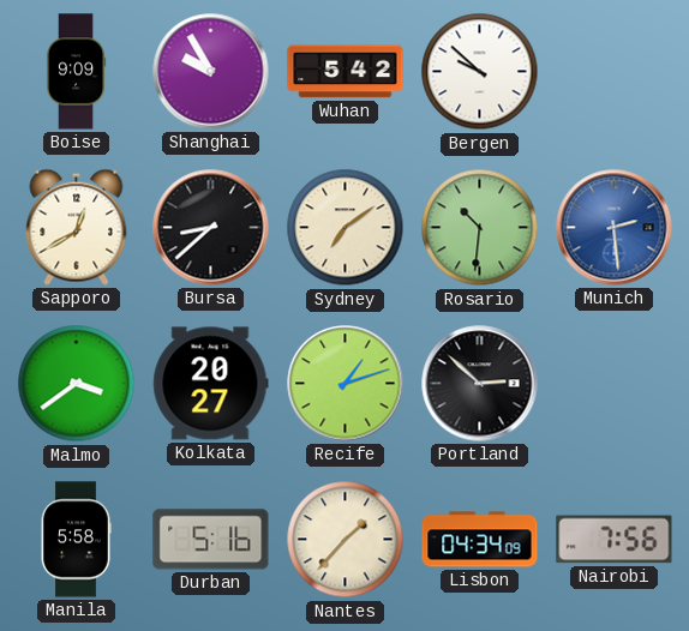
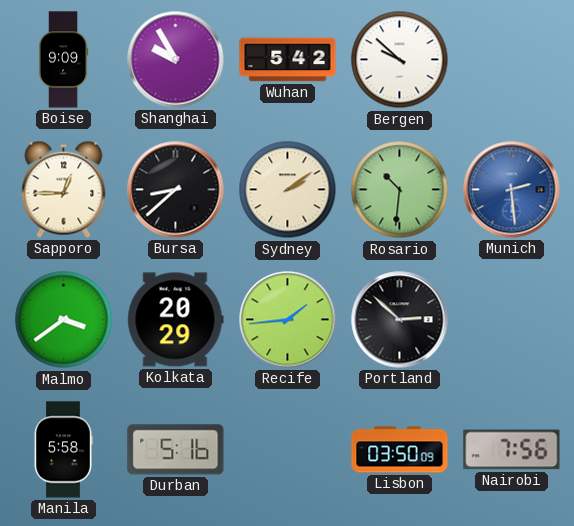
Sapporo: 12:40 -> 12:45
Sydney: 7:09 -> 2:09
Kolkata: 20:27 -> 20:29
Recife: 1:12 -> 1:44
Nantes: 1:37 -> none
Lisbon: 04:34 -> 03:50
